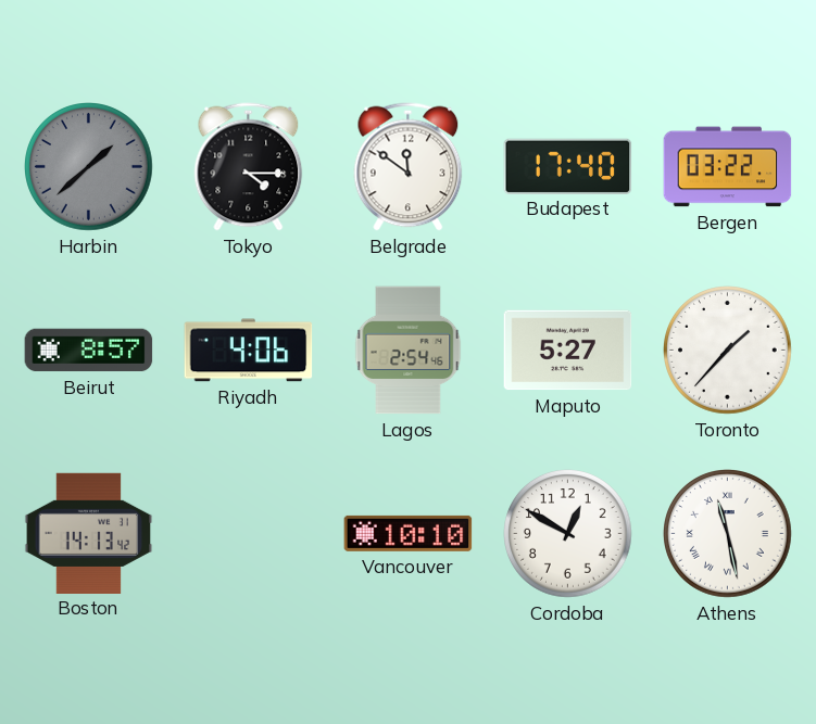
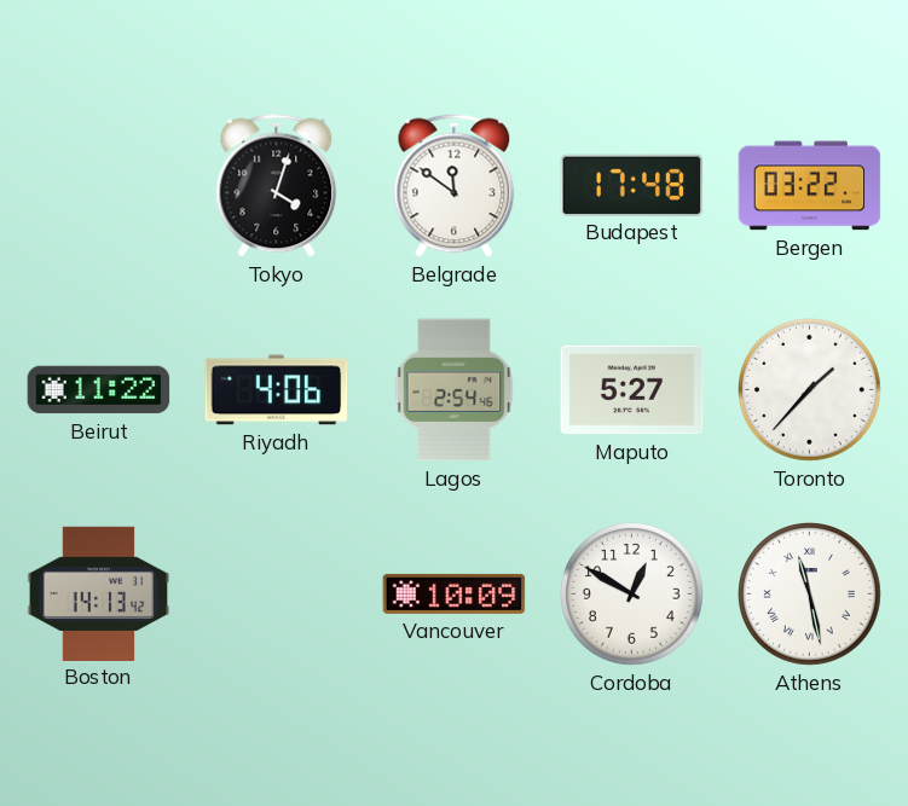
Harbin: 1:38 -> none
Tokyo: 4:15 -> 4:03
Budapest: 17:40 -> 17:48
Beirut: 8:57 -> 11:22
Vancouver: 10:10 -> 10:09
